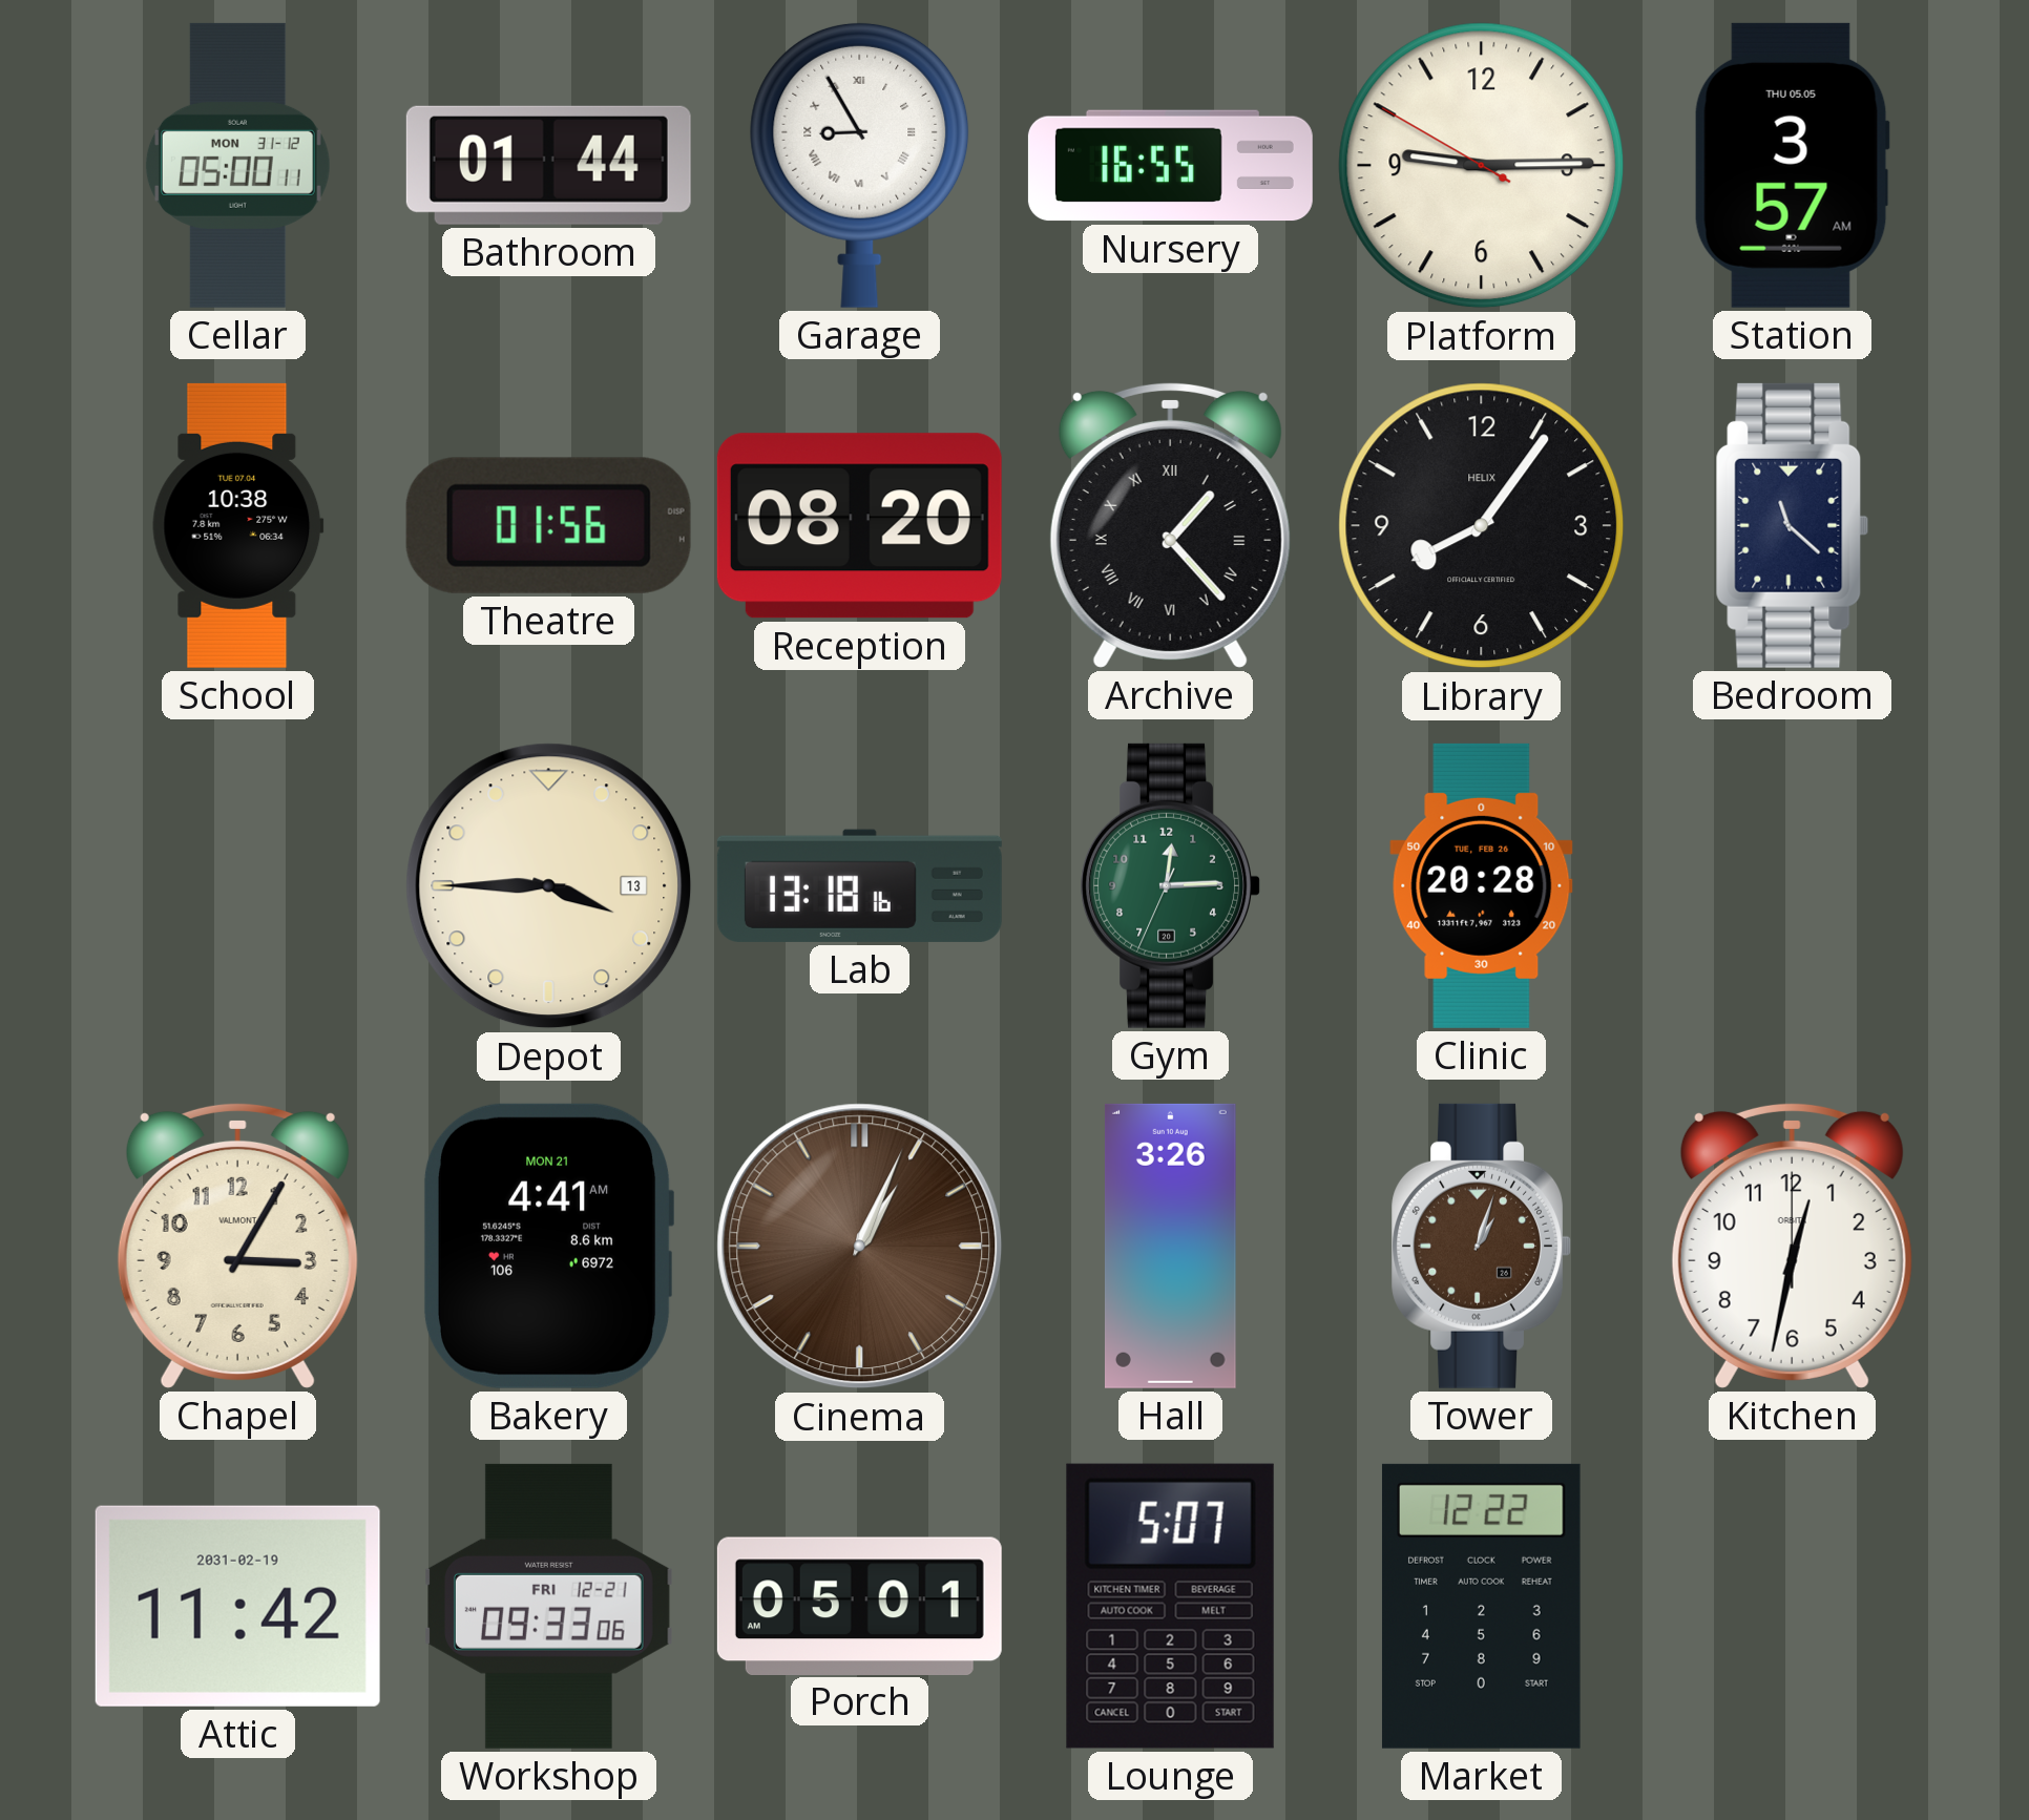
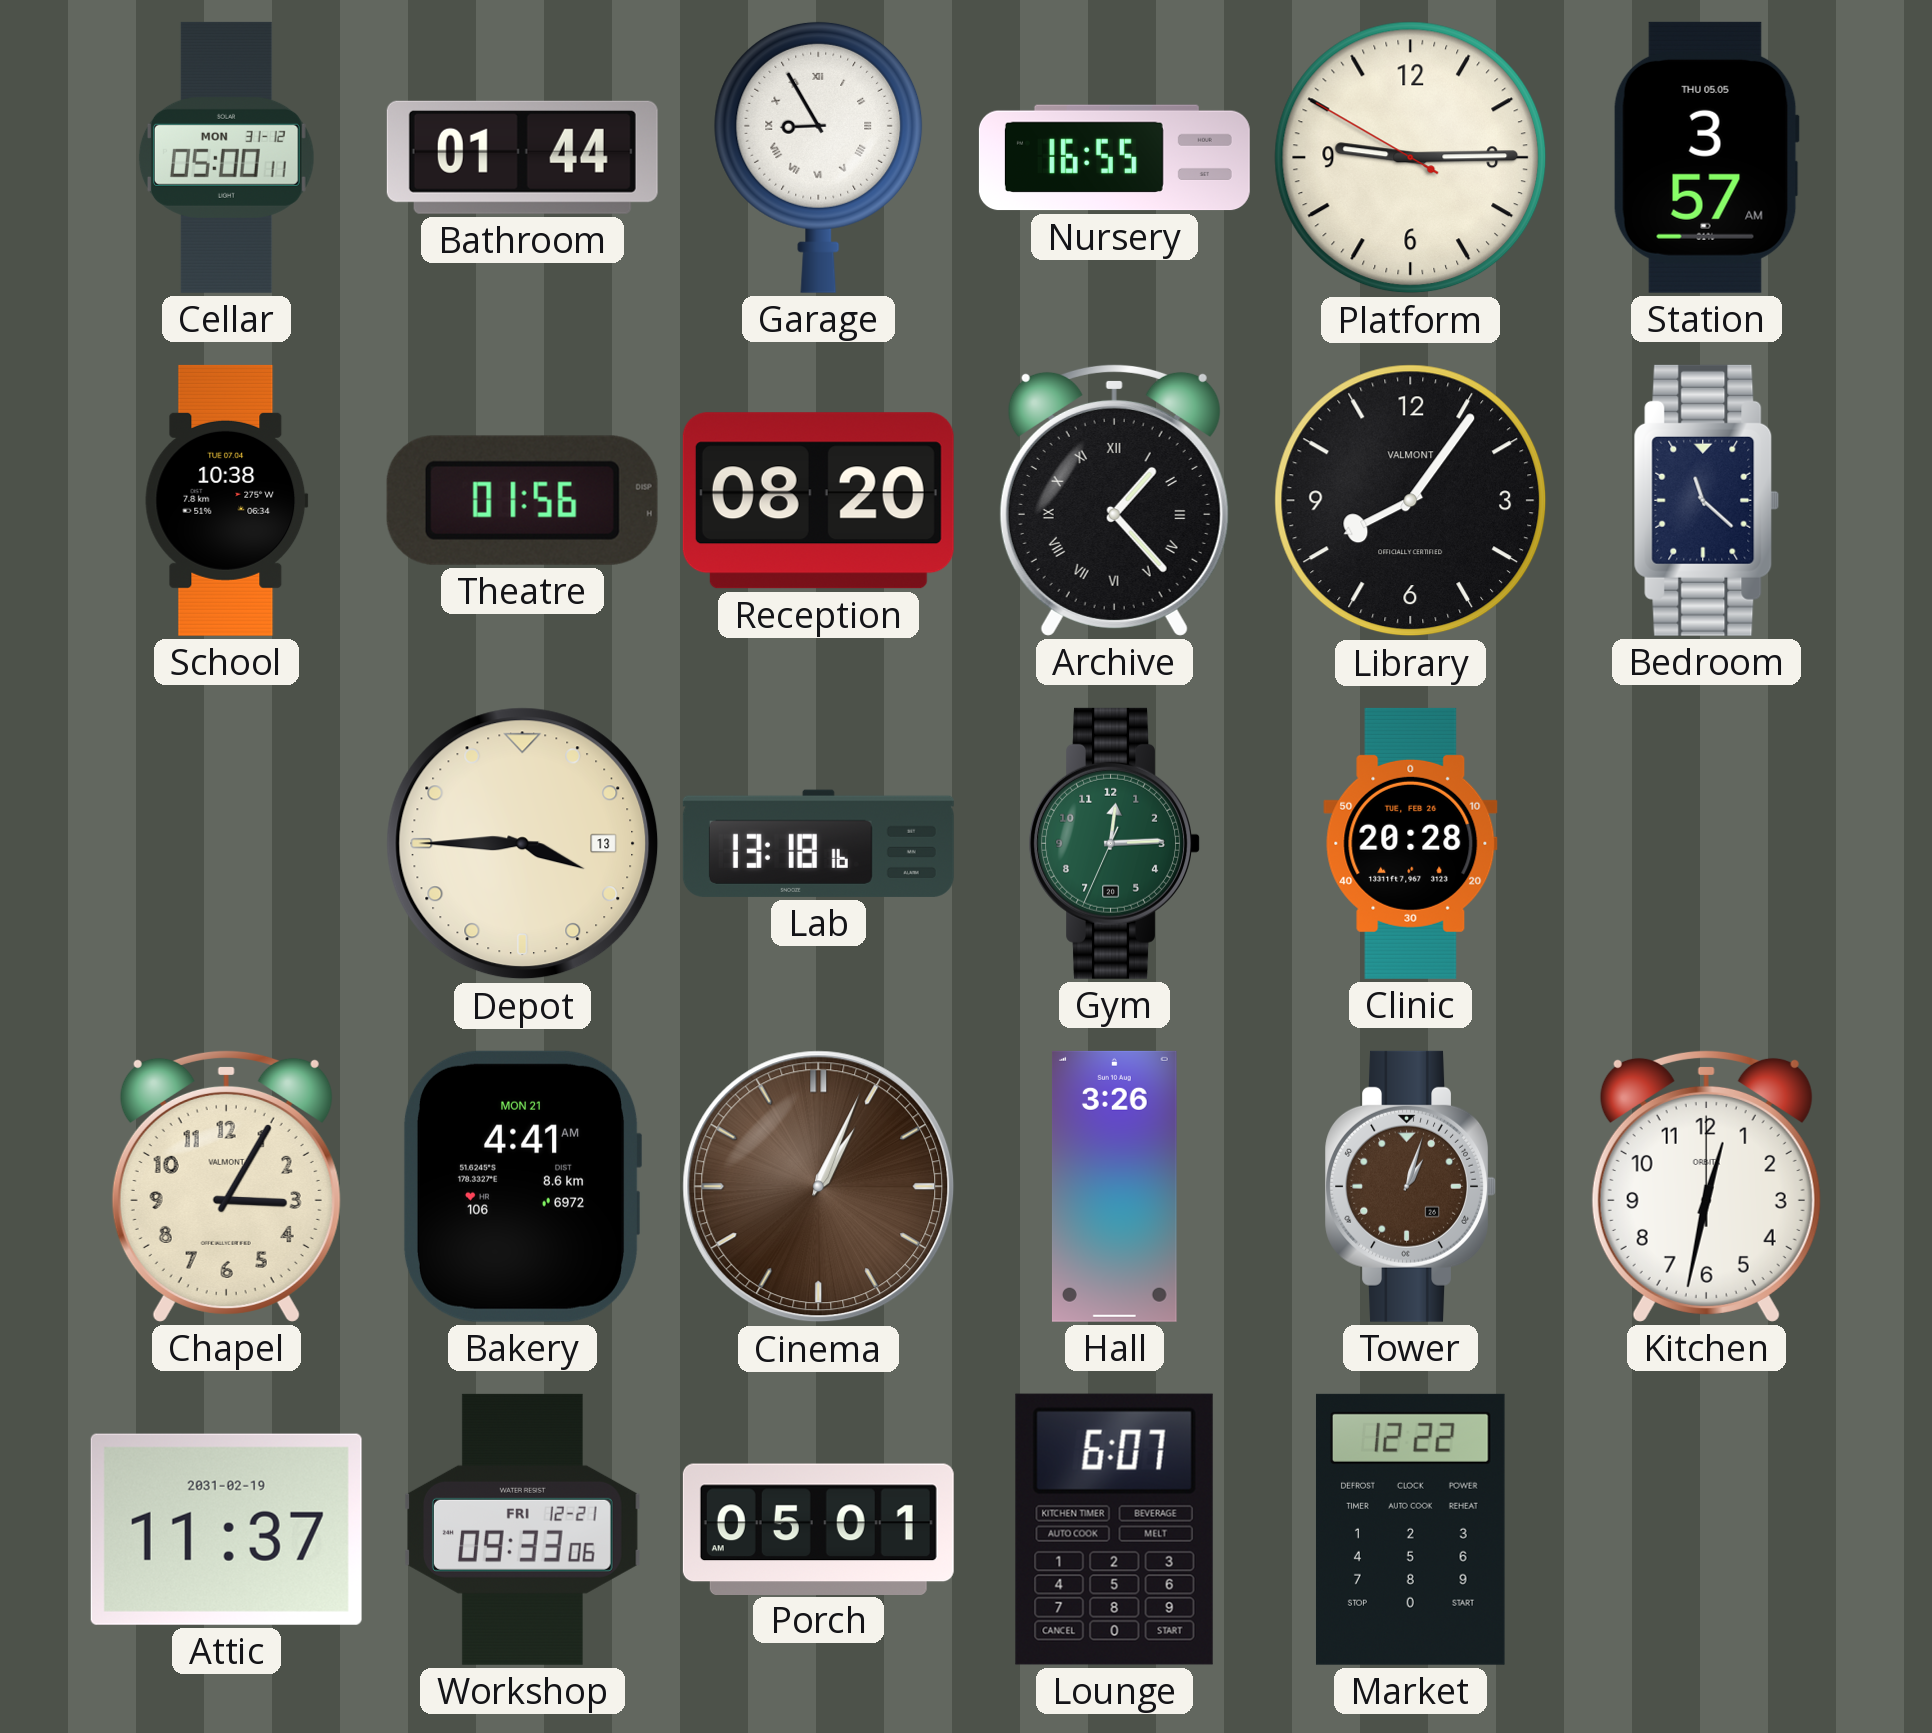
Library brand: HELIX -> VALMONT
Attic: 11:42 -> 11:37
Lounge: 5:07 -> 6:07
